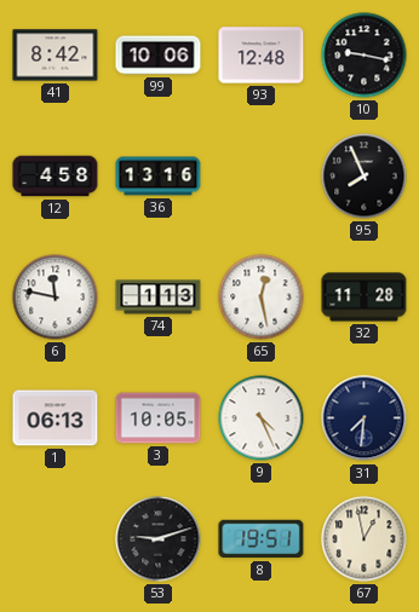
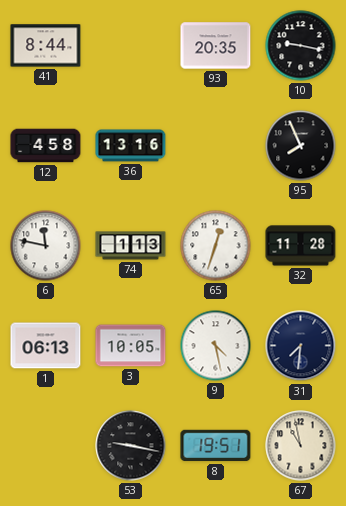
41: 8:42 -> 8:44
99: 10:06 -> none
93: 12:48 -> 20:35
65: 12:28 -> 12:33
9: 4:26 -> 4:28
53: 9:12 -> 9:17
67: 12:58 -> 10:58
